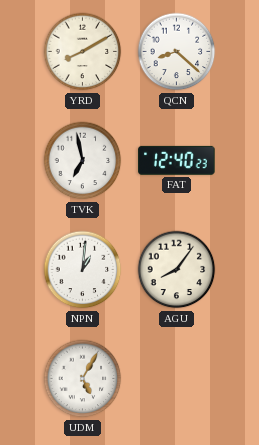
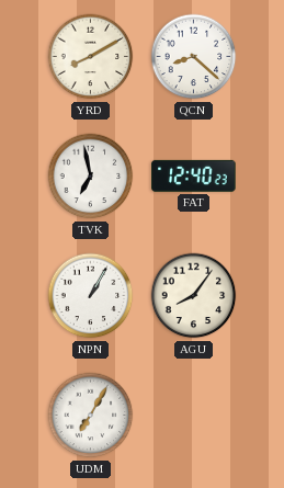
NPN: 1:01 -> 1:05
UDM: 5:05 -> 7:05
